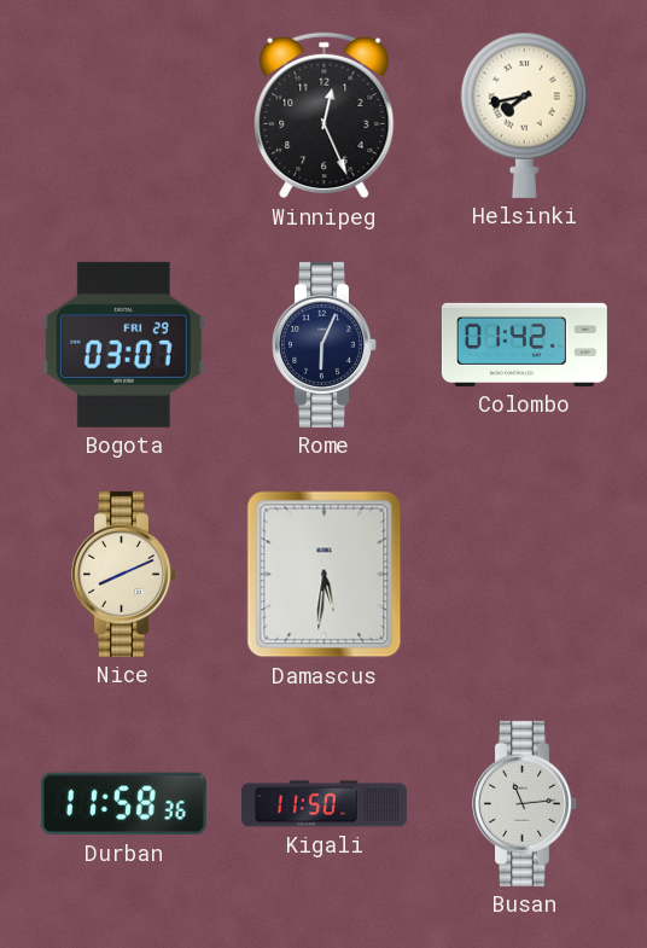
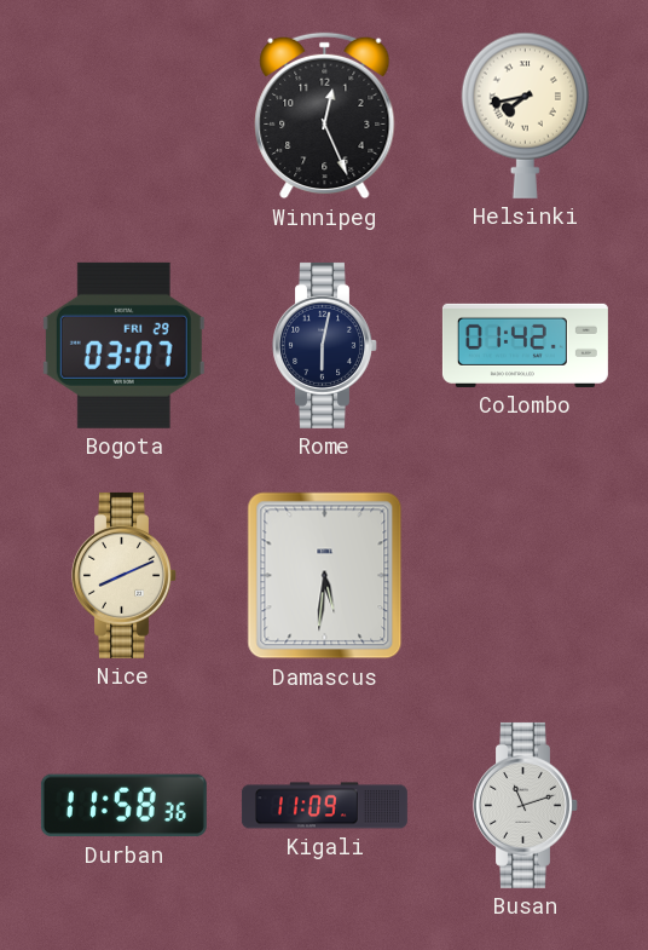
Rome: 6:04 -> 6:02
Kigali: 11:50 -> 11:09
Busan: 11:14 -> 11:12
